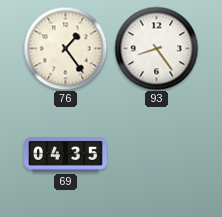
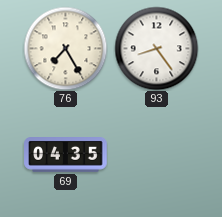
76: 1:24 -> 7:25
